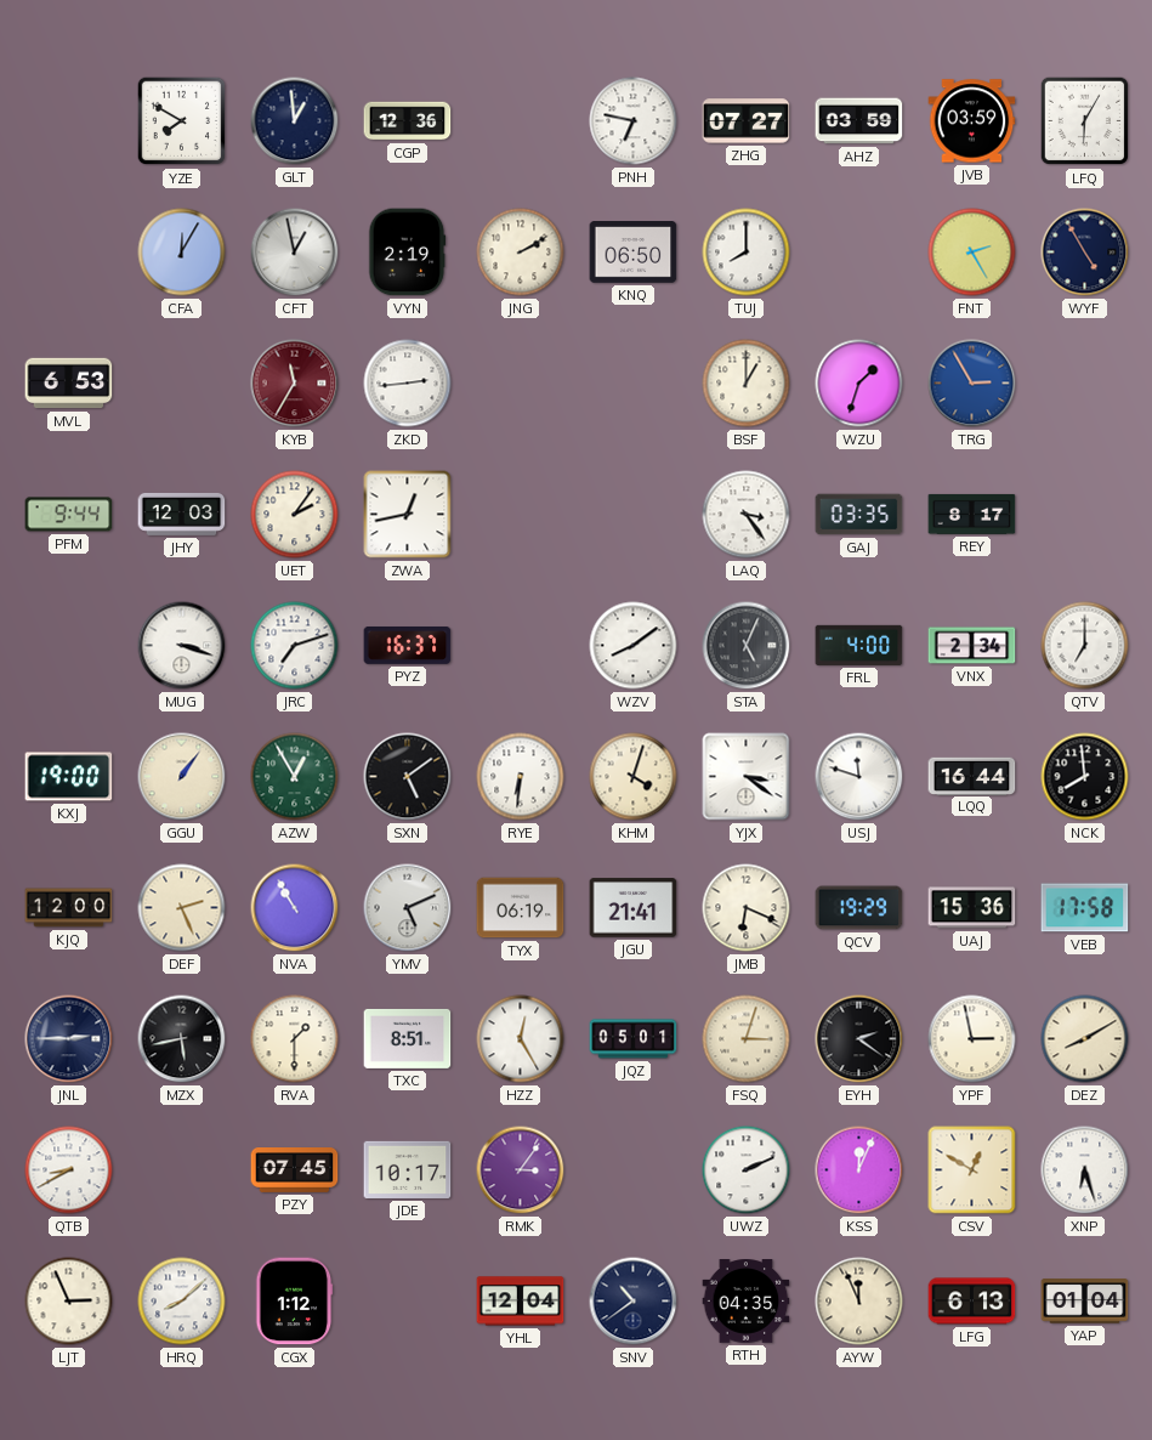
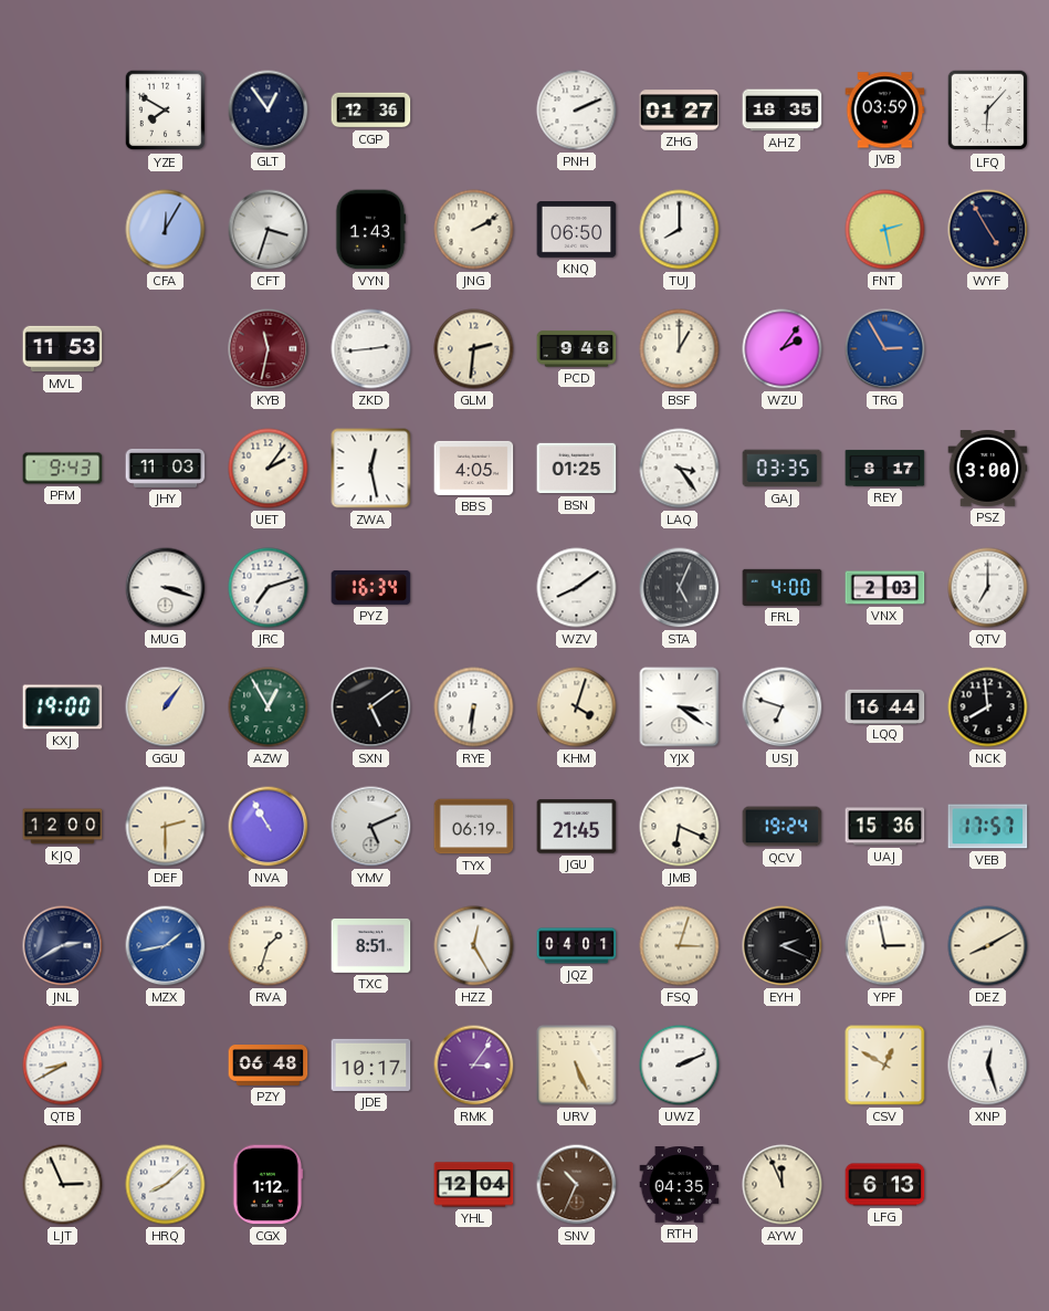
GLT: 12:59 -> 12:54
PNH: 6:47 -> 2:11
ZHG: 07:27 -> 01:27
AHZ: 03:59 -> 18:35
LFQ: 6:05 -> 6:07
CFT: 12:58 -> 3:33
VYN: 2:19 -> 1:43
FNT: 2:25 -> 2:28
MVL: 6:53 -> 11:53
KYB: 11:35 -> 11:32
GLM: none -> 2:31
PCD: none -> 9:46
WZU: 1:33 -> 2:06
PFM: 9:44 -> 9:43
JHY: 12:03 -> 11:03
ZWA: 12:43 -> 12:28
BBS: none -> 4:05
BSN: none -> 01:25
PSZ: none -> 3:00
PYZ: 16:37 -> 16:34
VNX: 2:34 -> 2:03
USJ: 11:48 -> 6:48
DEF: 2:26 -> 2:30
JGU: 21:41 -> 21:45
QCV: 19:29 -> 19:24
VEB: 17:58 -> 17:57
JNL: 2:45 -> 2:40
MZX: 5:43 -> 1:43
MZX dial: black -> blue
RVA: 1:30 -> 1:33
JQZ: 05:01 -> 04:01
EYH: 2:21 -> 2:19
PZY: 07:45 -> 06:48
URV: none -> 5:26
KSS: 12:04 -> none
XNP: 6:27 -> 12:27
SNV: 10:39 -> 10:34
SNV dial: navy -> brown
YAP: 01:04 -> none
